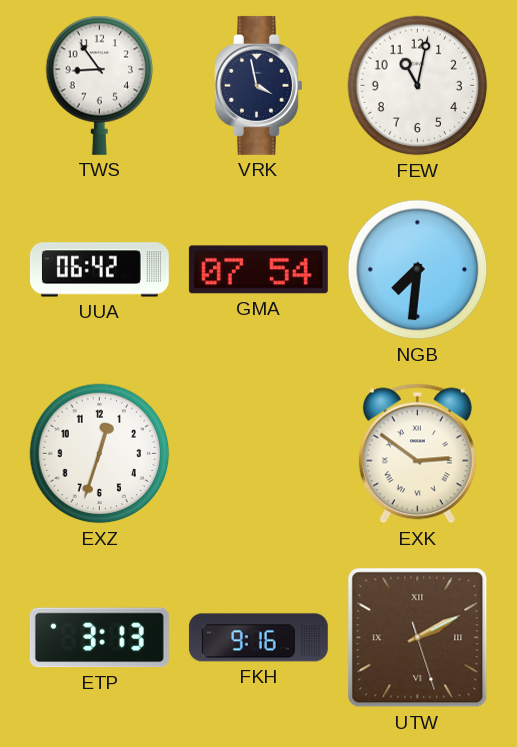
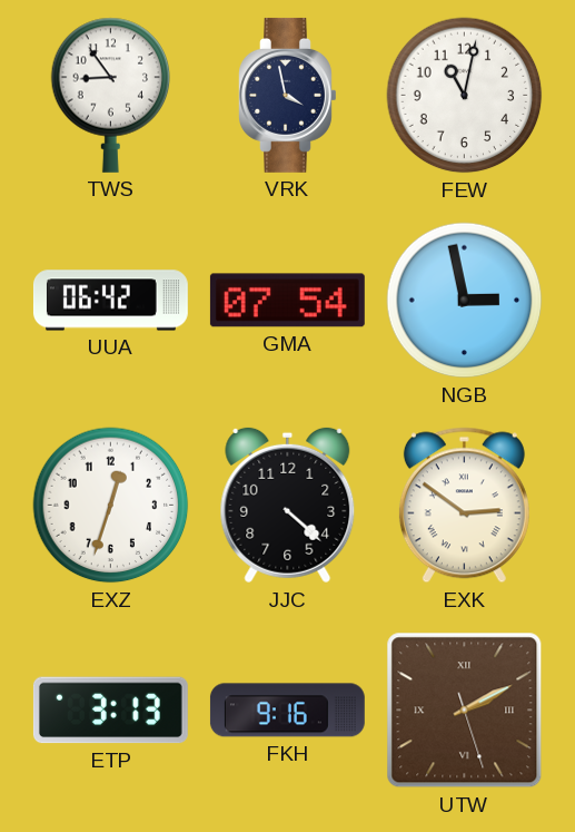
NGB: 7:31 -> 2:58
JJC: none -> 4:22
